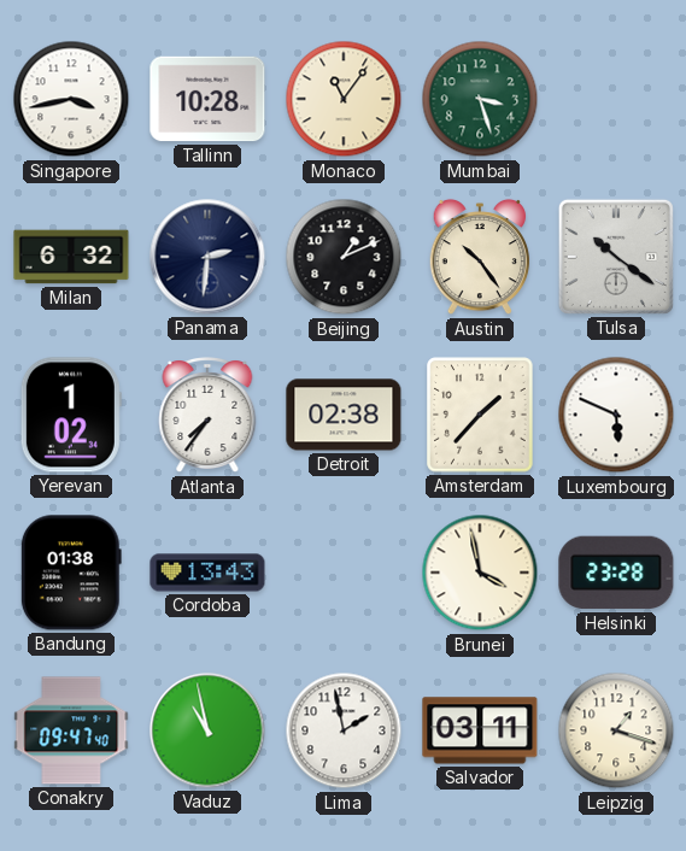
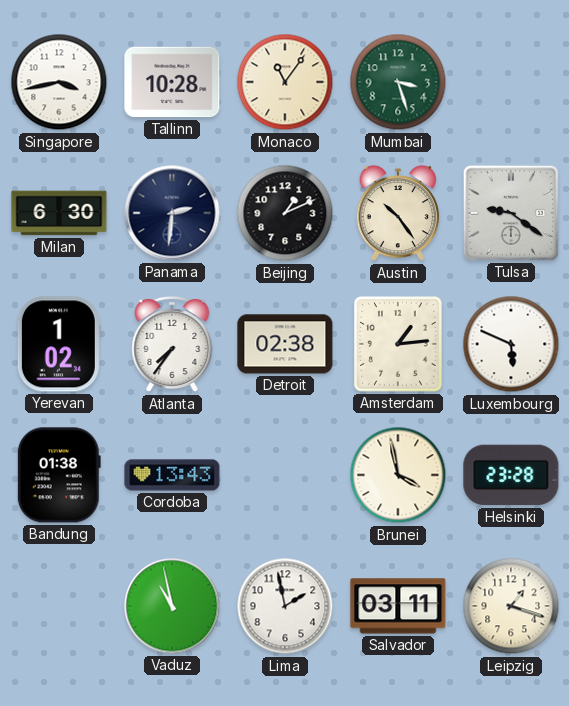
Milan: 6:32 -> 6:30
Tulsa: 10:21 -> 9:21
Amsterdam: 1:37 -> 1:14
Conakry: 09:47 -> none
